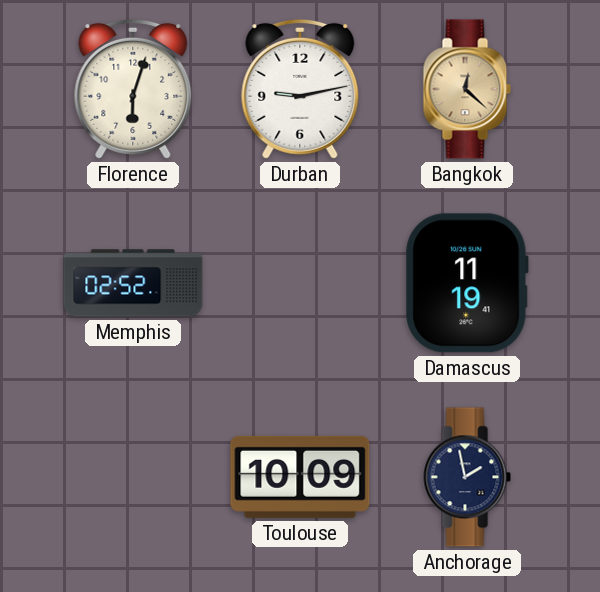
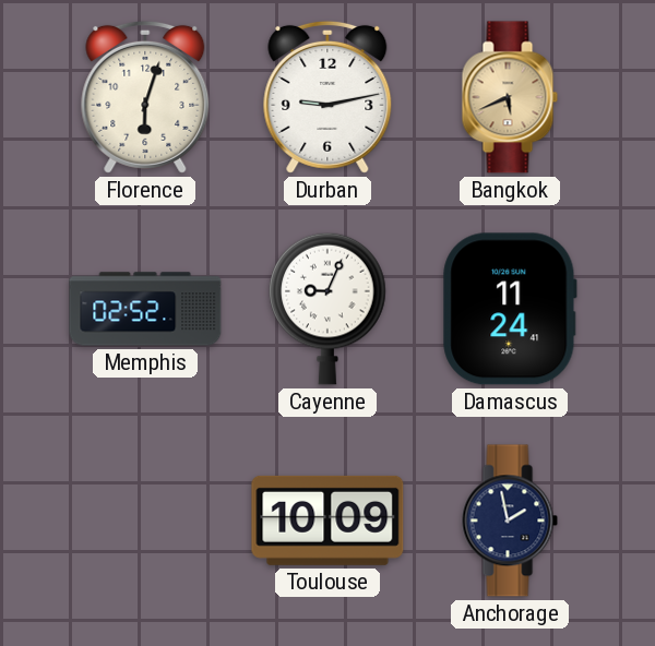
Bangkok: 12:22 -> 5:41
Cayenne: none -> 9:04
Damascus: 11:19 -> 11:24
